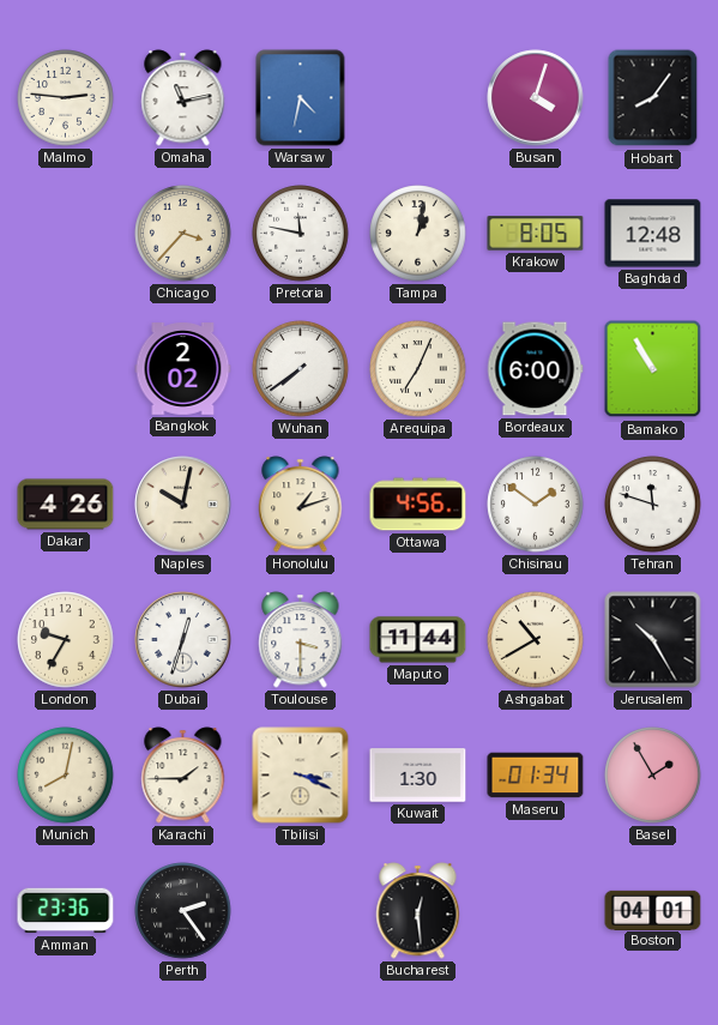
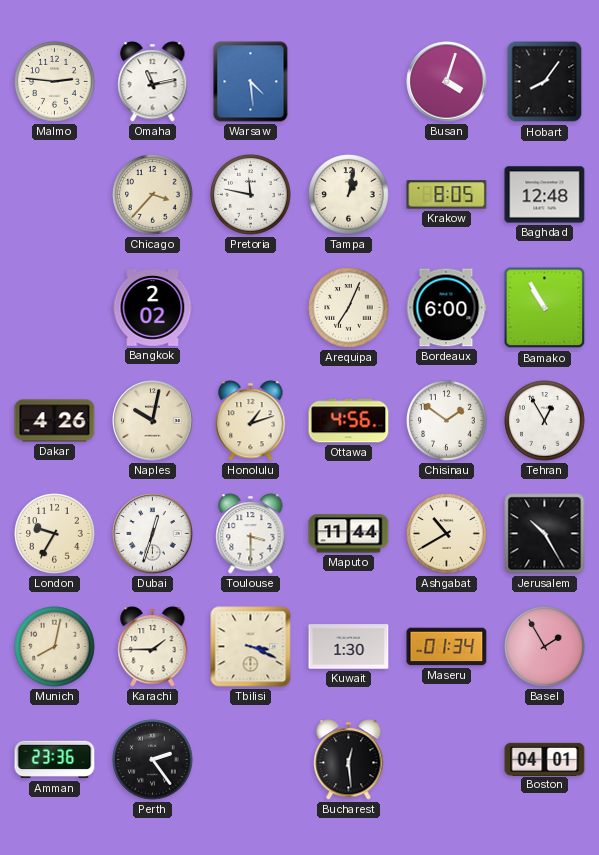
Warsaw: 4:32 -> 4:29
Wuhan: 7:39 -> none
Tehran: 11:48 -> 12:55
